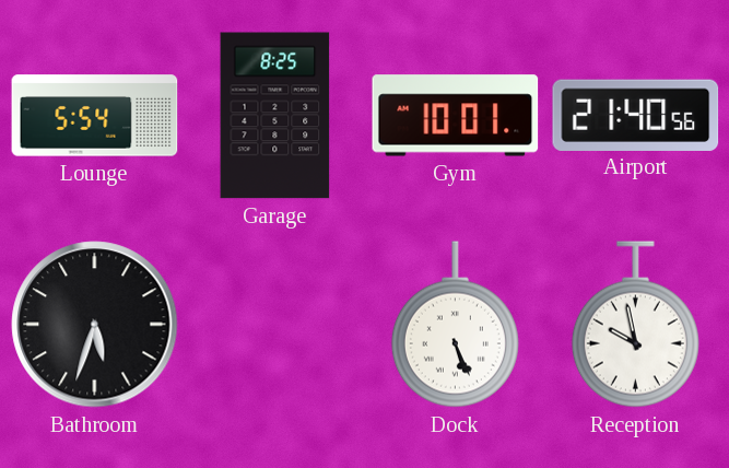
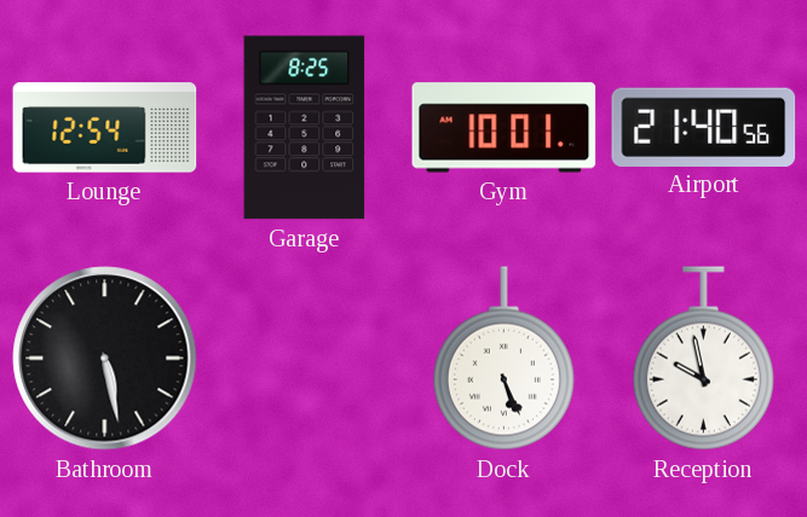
Lounge: 5:54 -> 12:54
Bathroom: 5:33 -> 5:28
